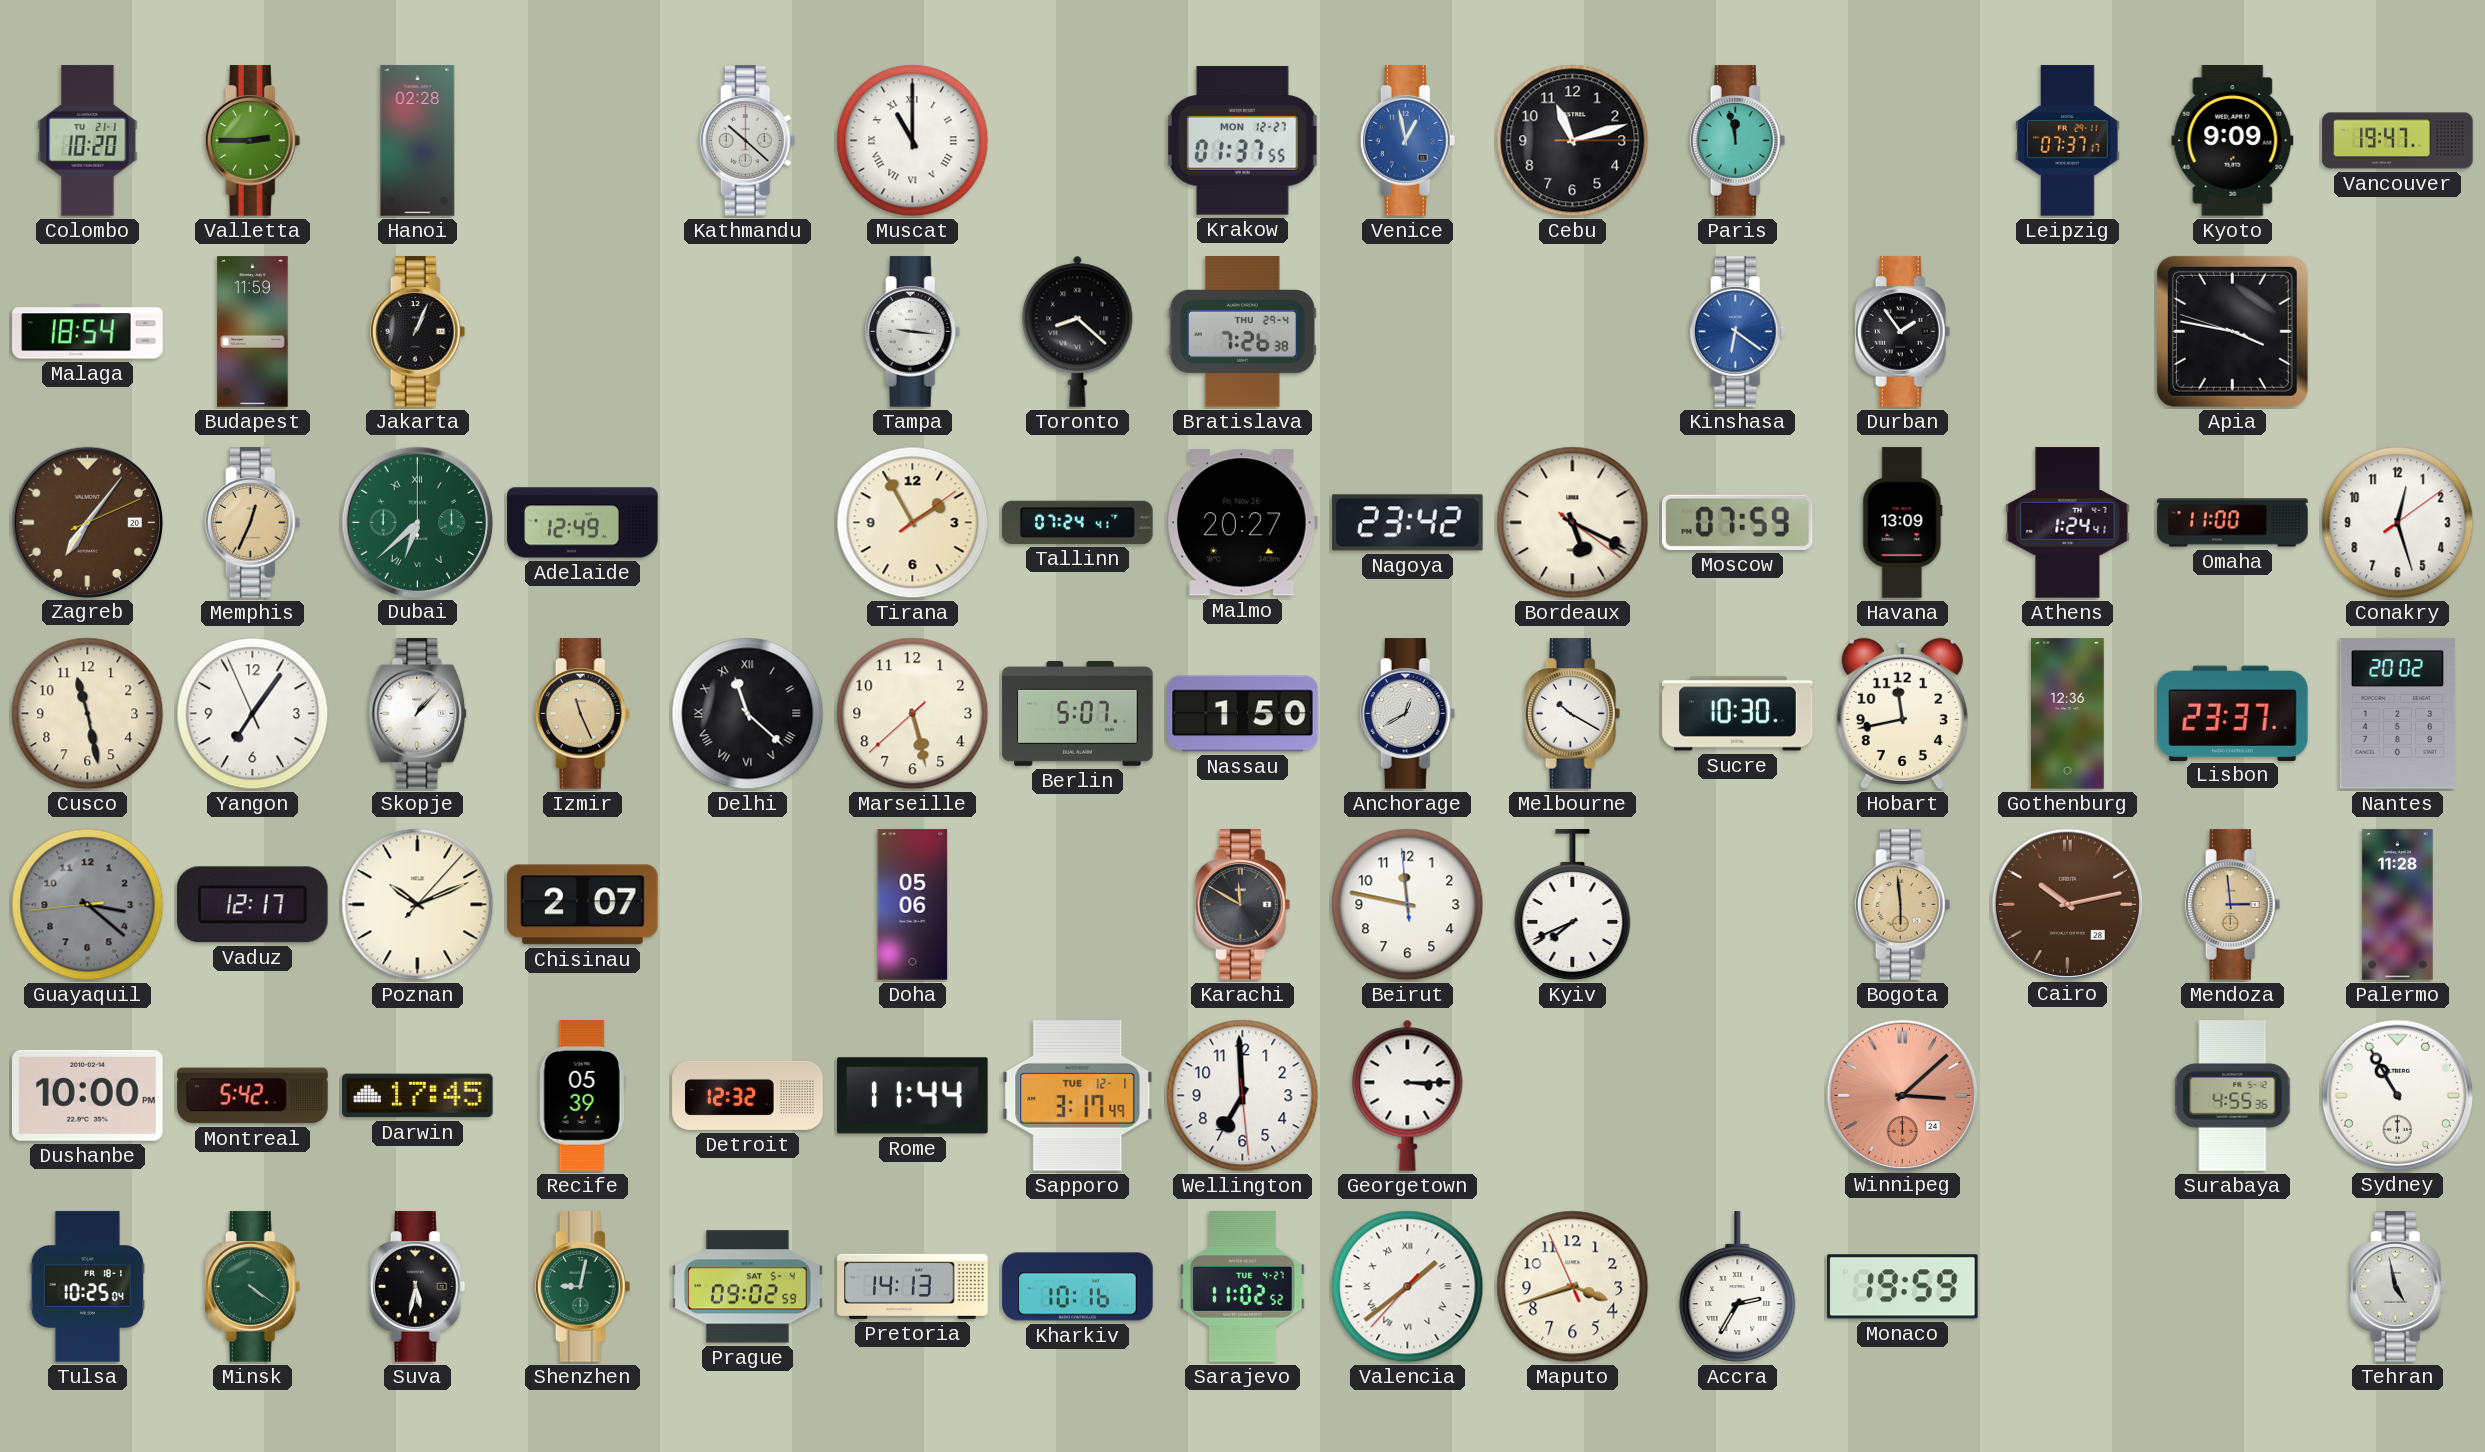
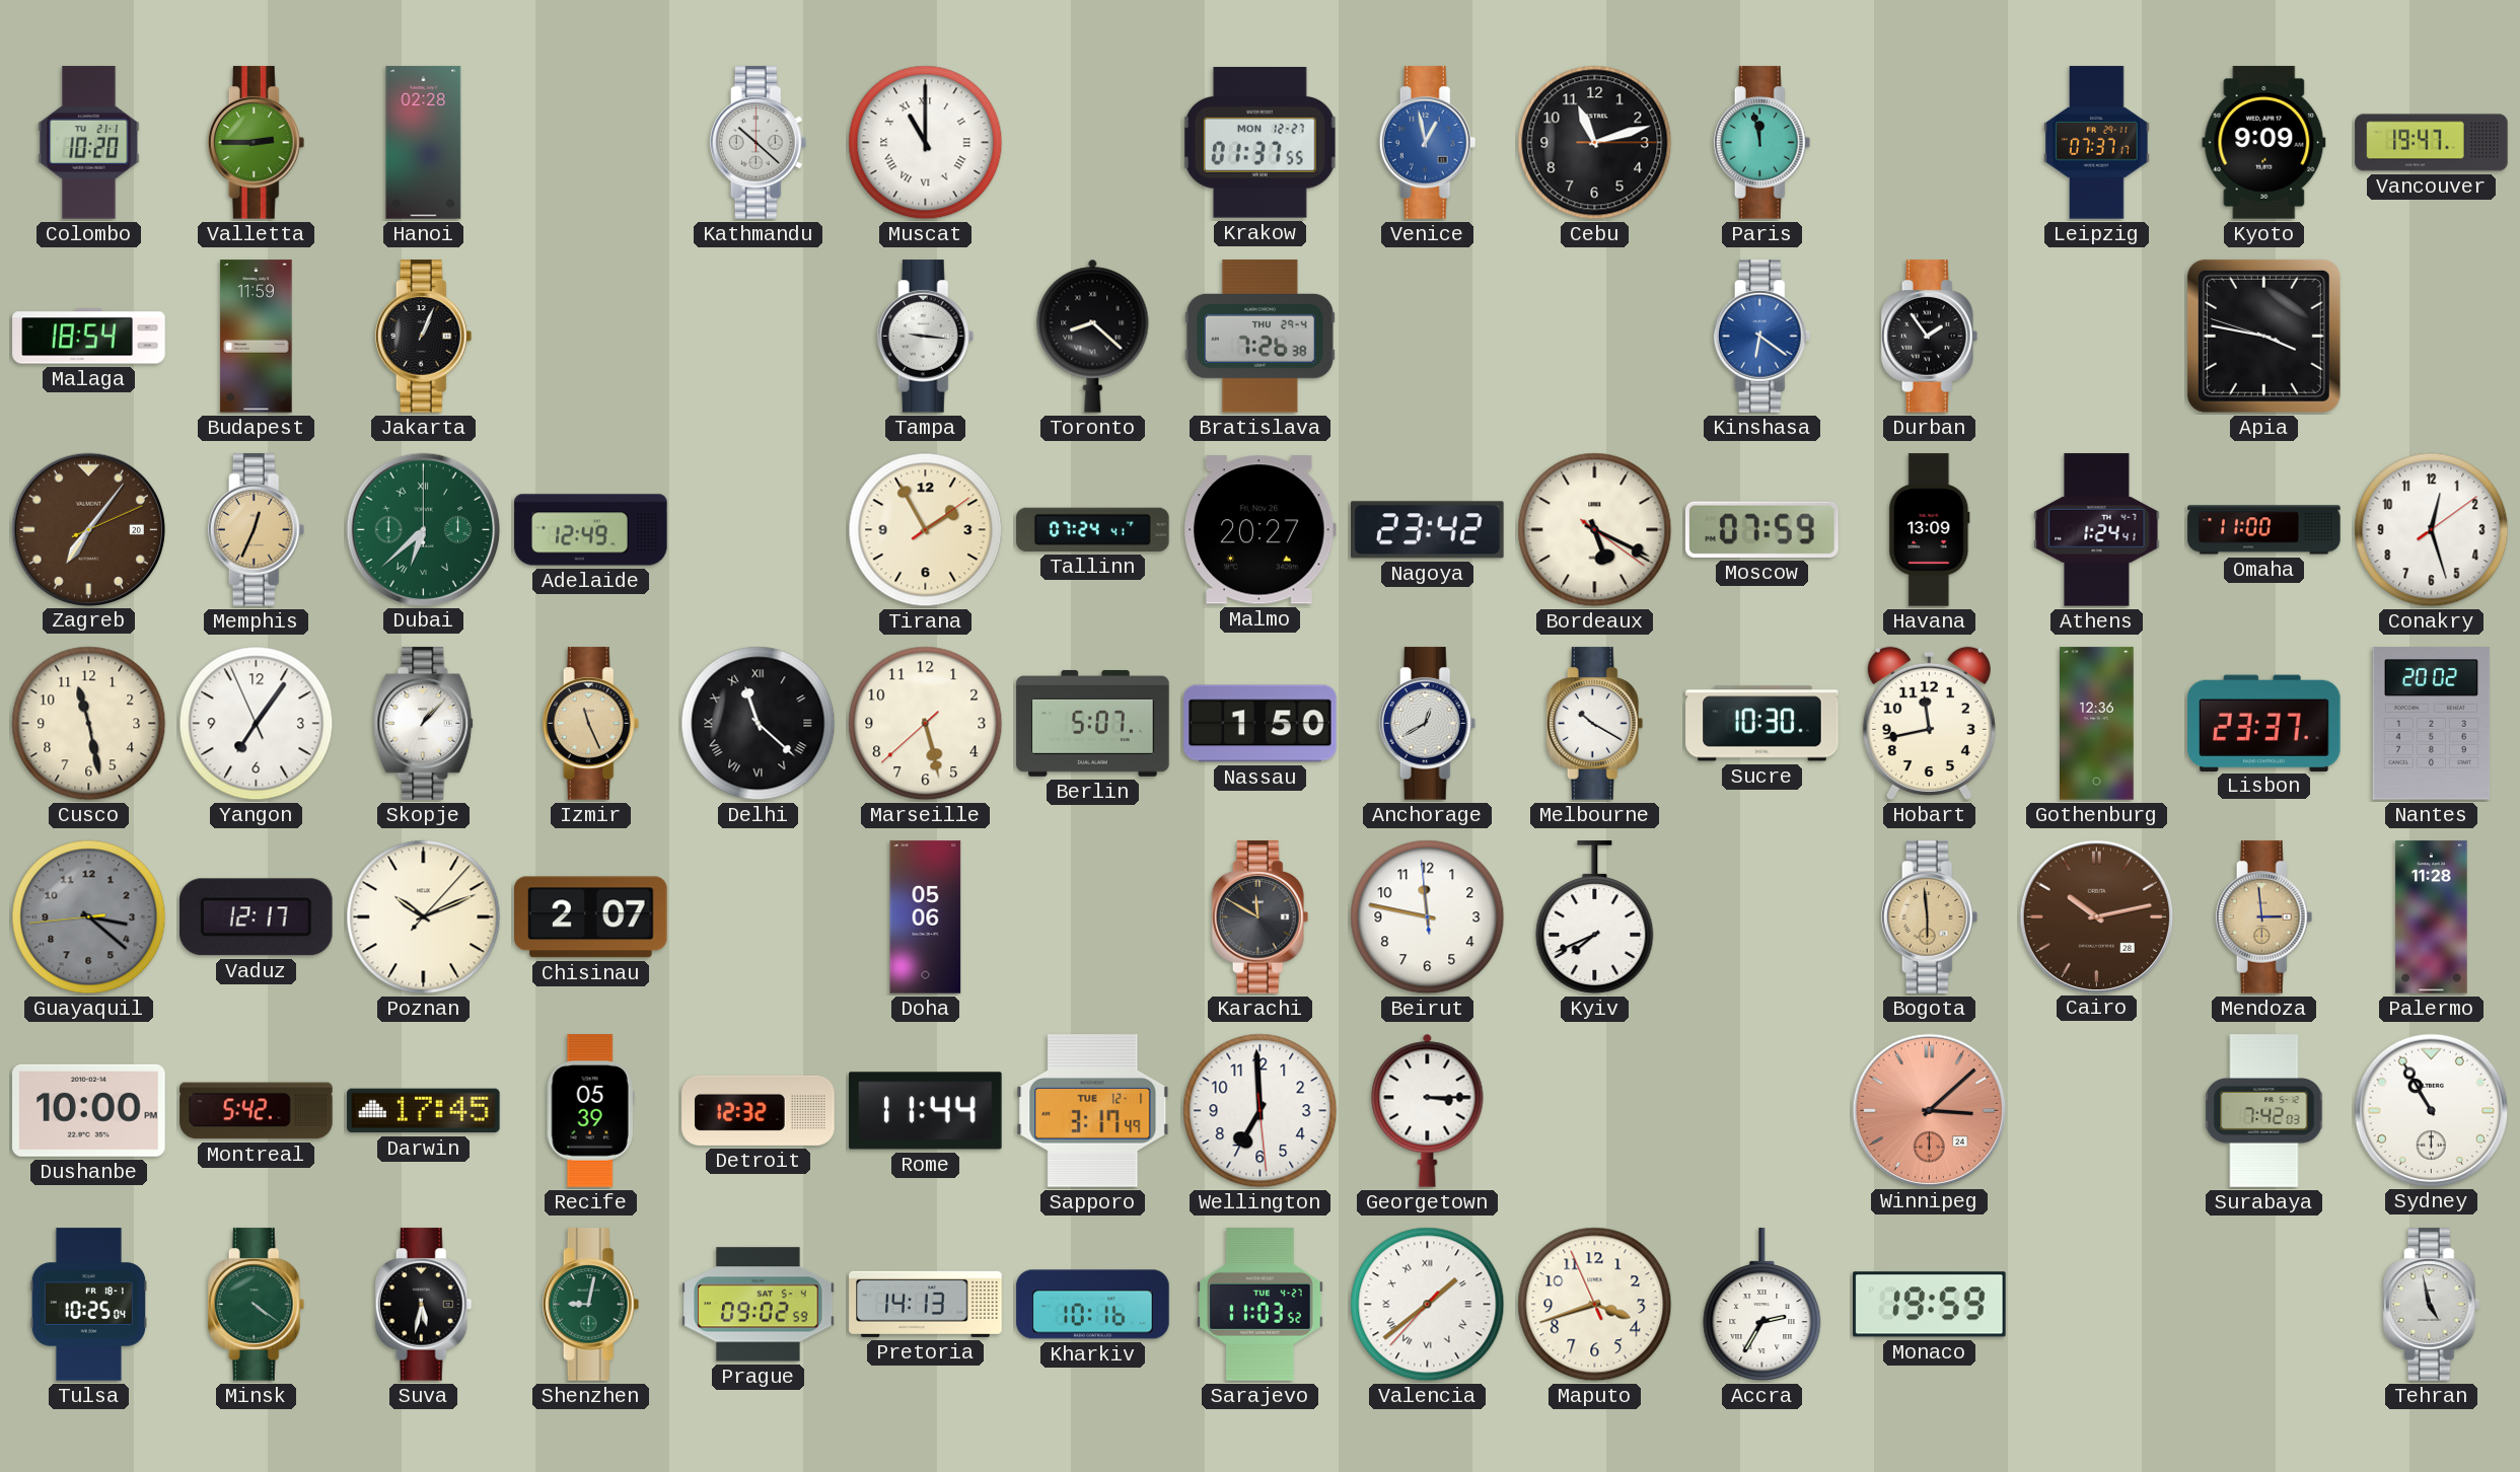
Surabaya: 4:55 -> 7:42
Sarajevo: 11:02 -> 11:03
